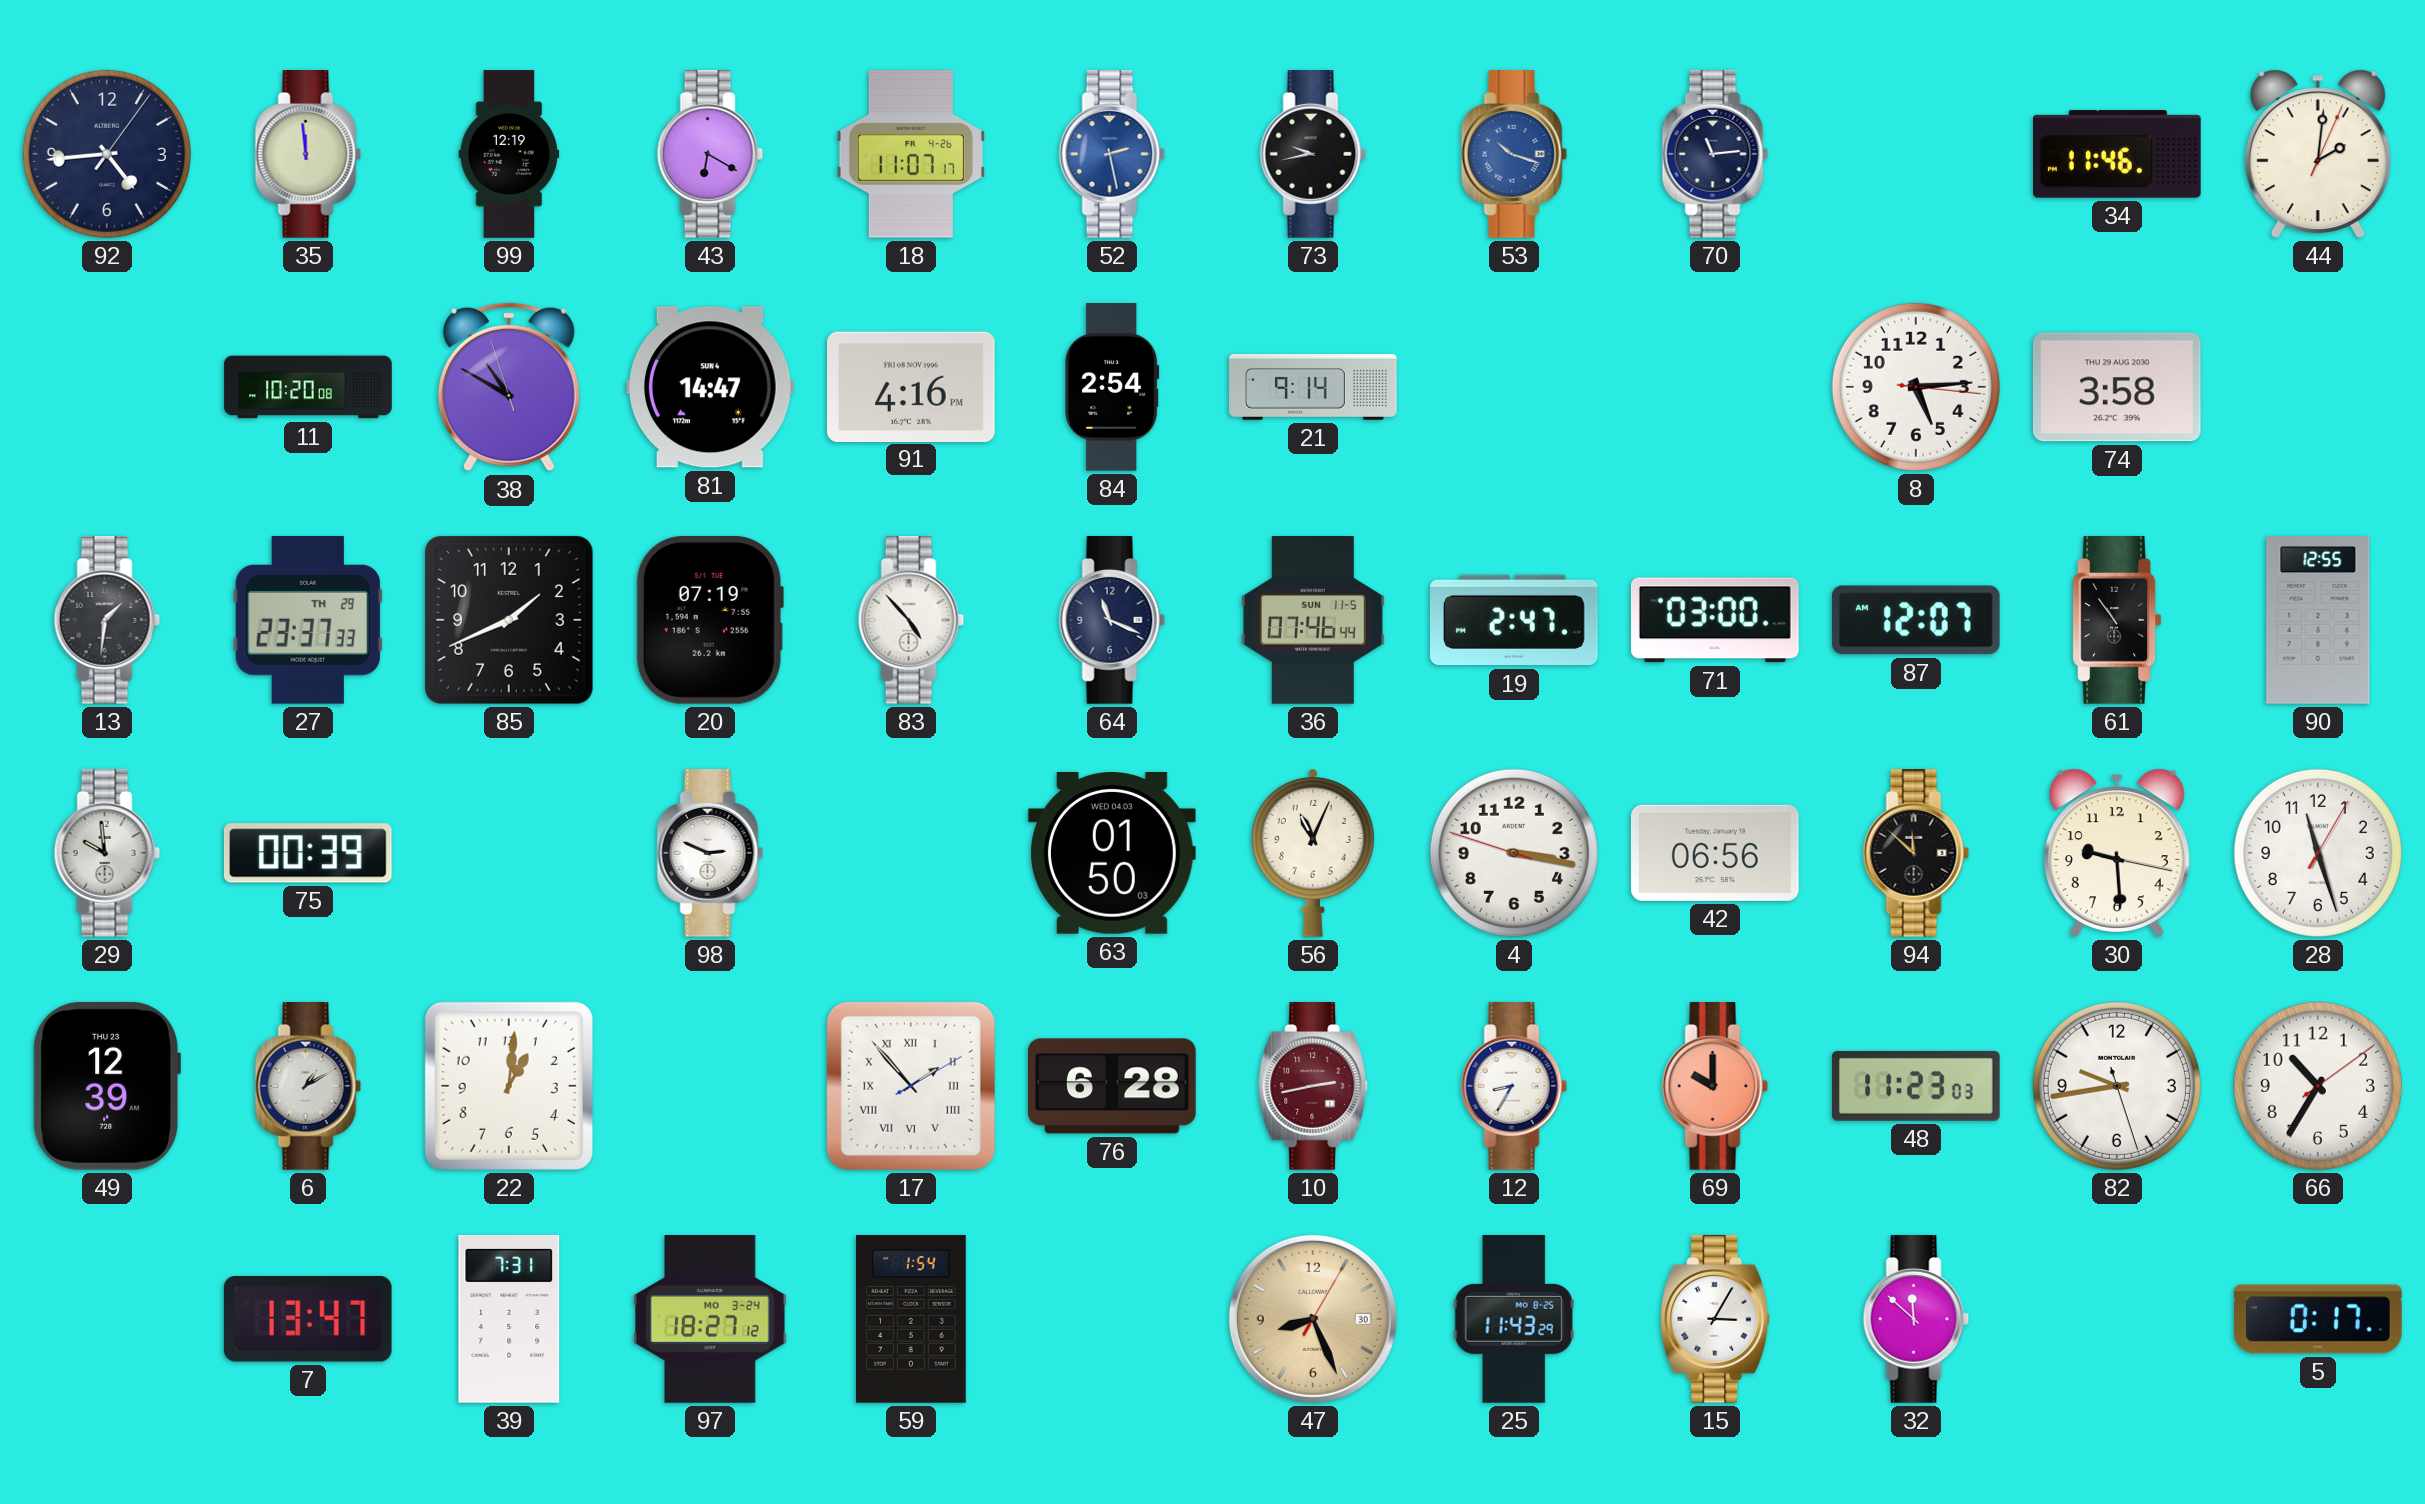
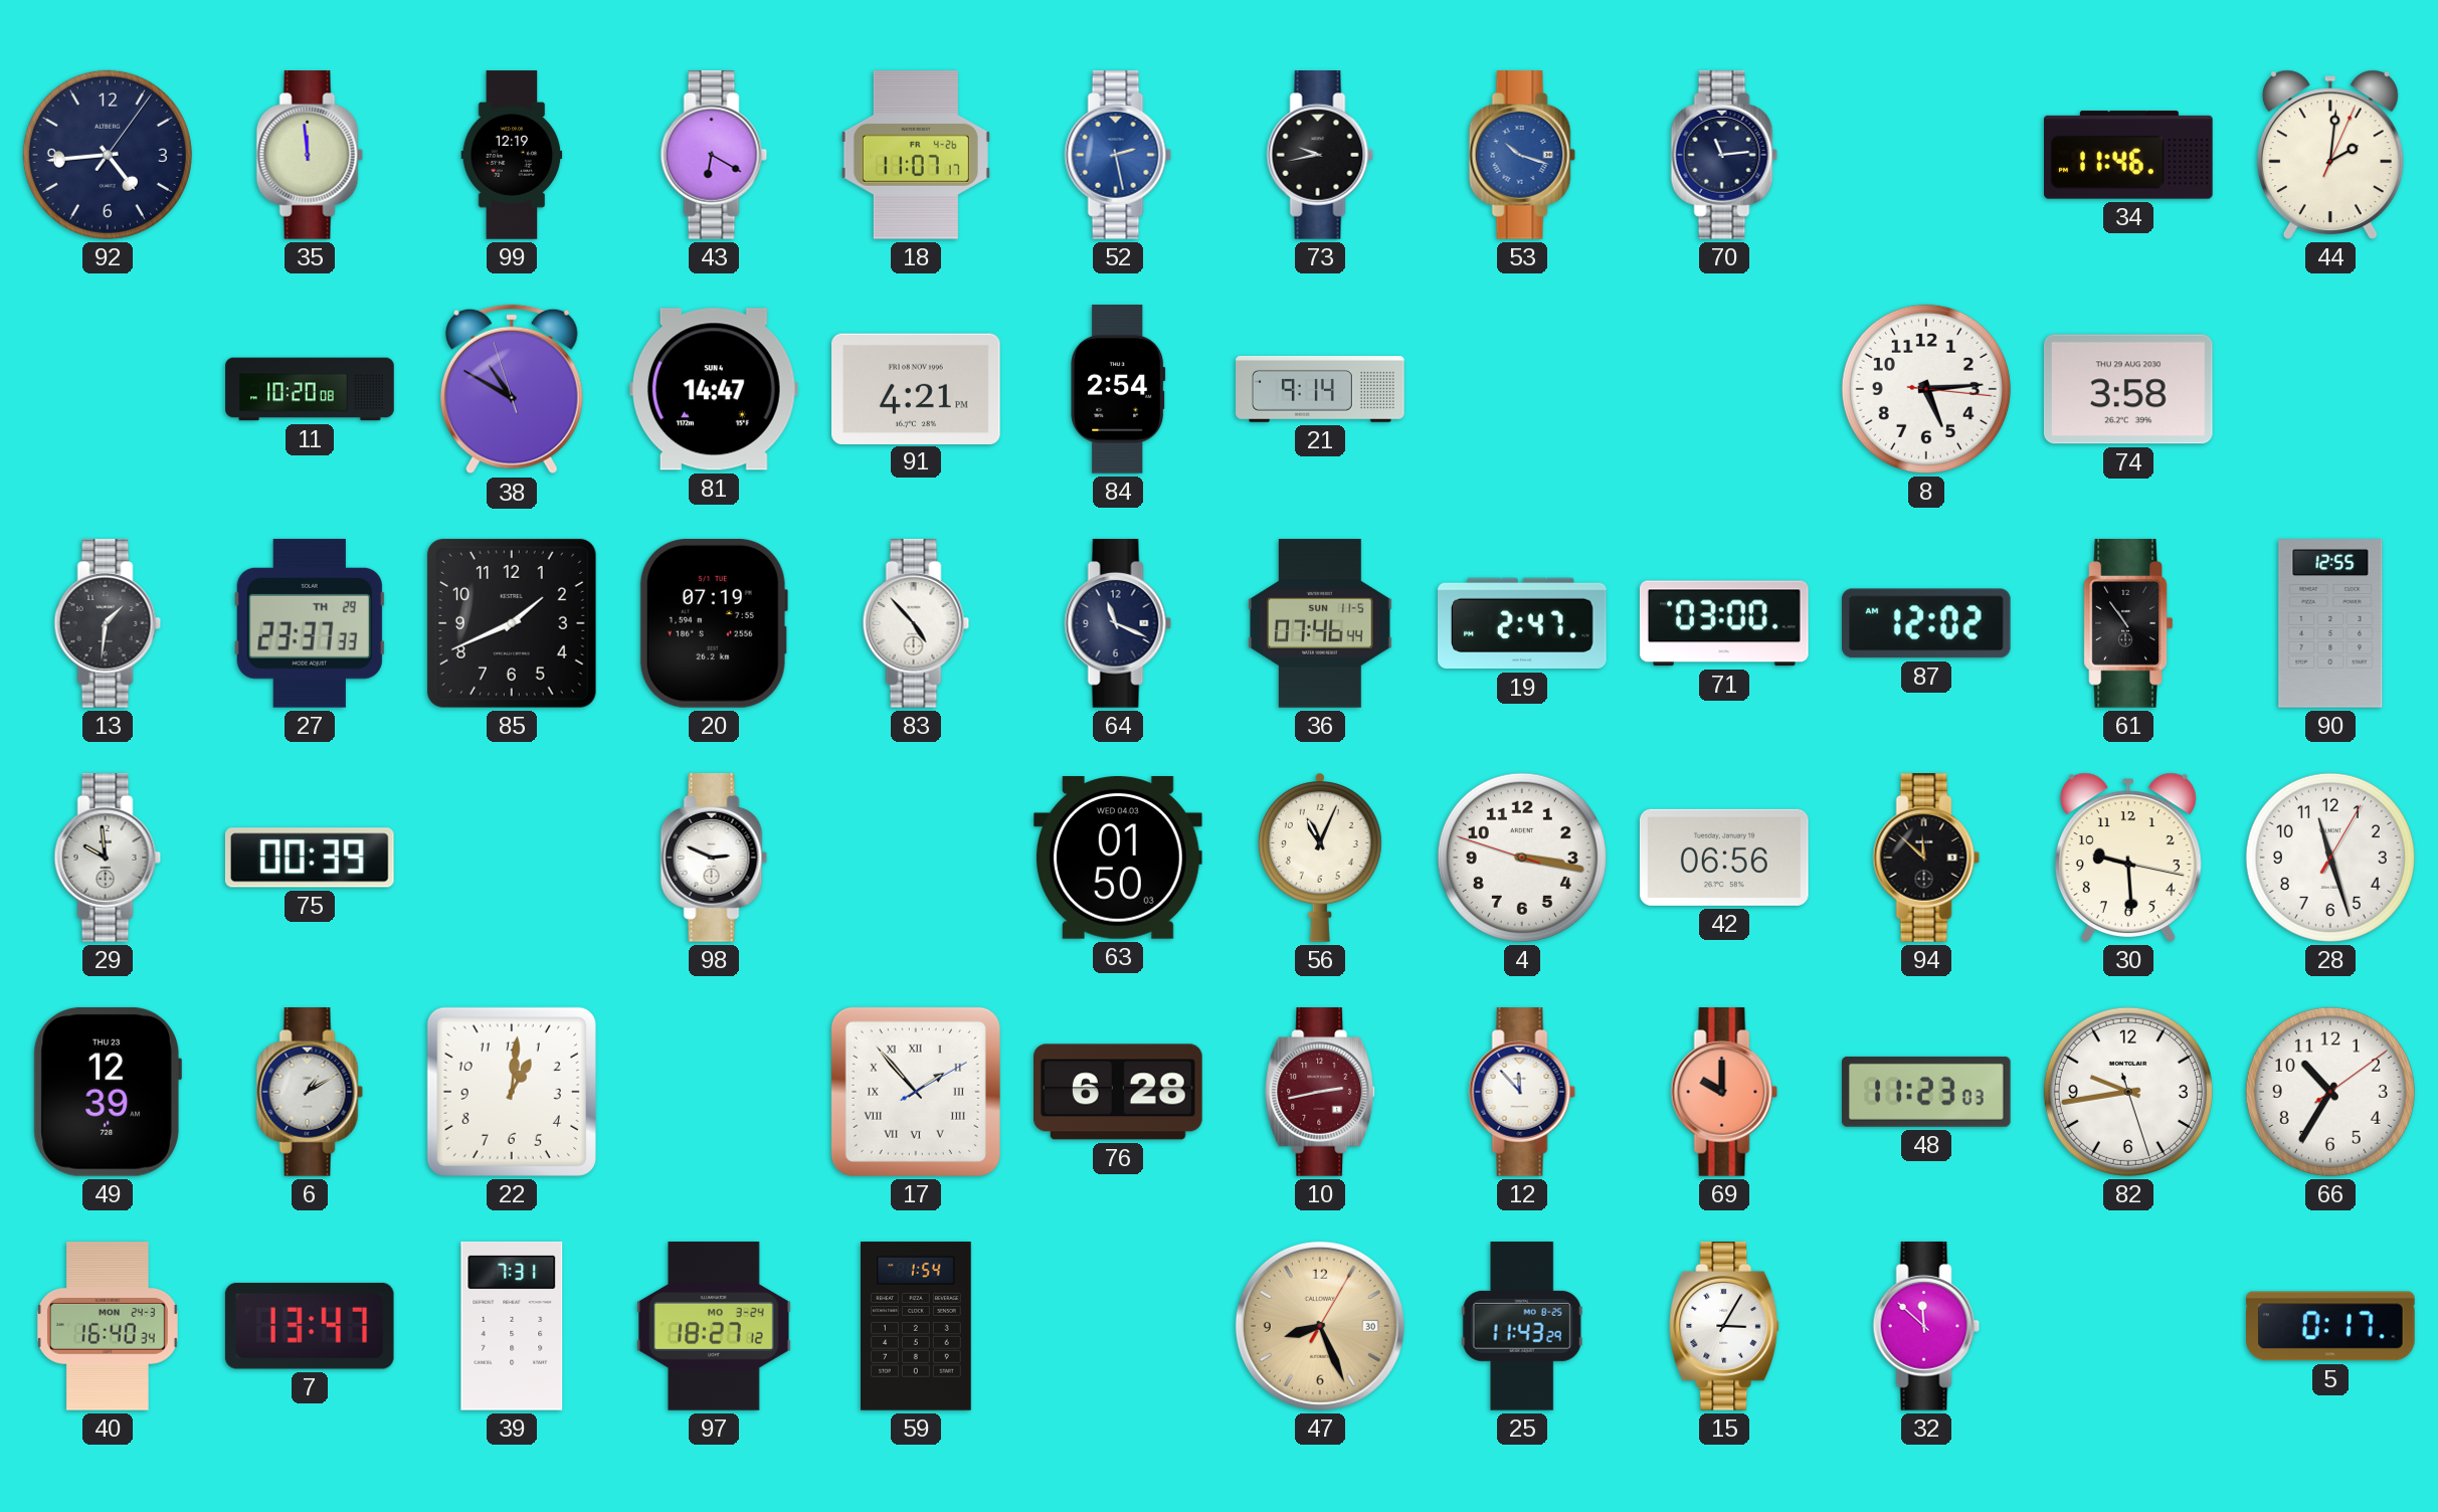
91: 4:16 -> 4:21
87: 12:07 -> 12:02
12: 8:35 -> 11:53
40: none -> 16:40
